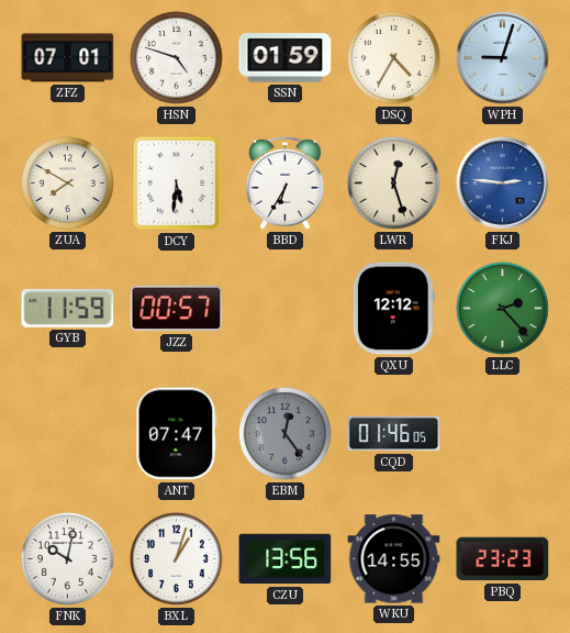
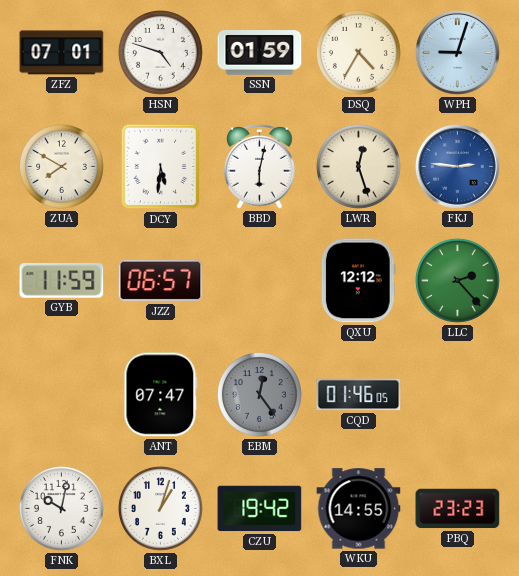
BBD: 6:35 -> 6:02
JZZ: 00:57 -> 06:57
CZU: 13:56 -> 19:42
